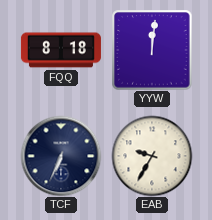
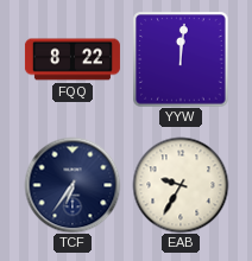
FQQ: 8:18 -> 8:22
TCF: 6:34 -> 6:36
